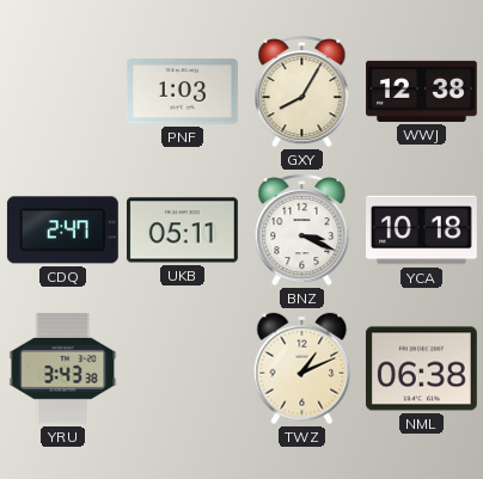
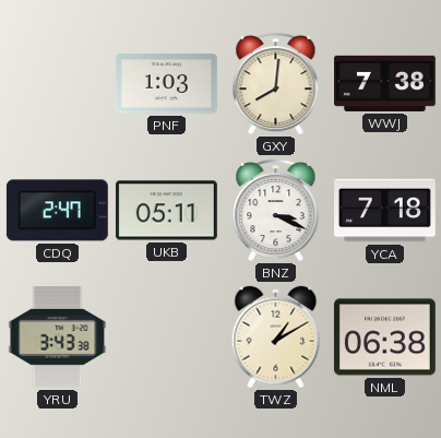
GXY: 8:05 -> 8:01
WWJ: 12:38 -> 7:38
YCA: 10:18 -> 7:18
TWZ: 1:11 -> 1:10
